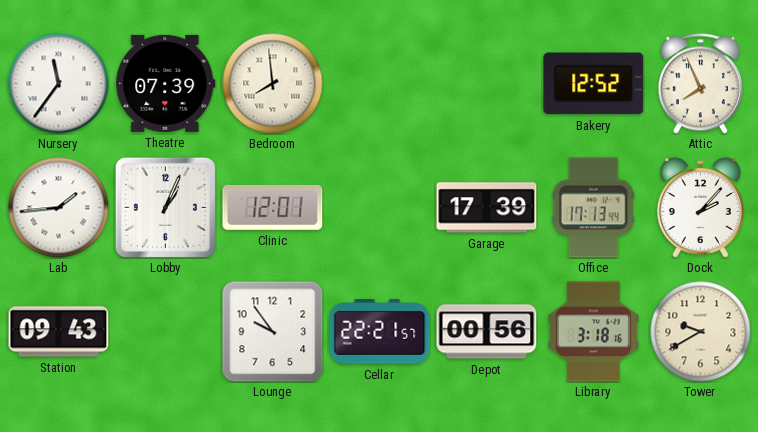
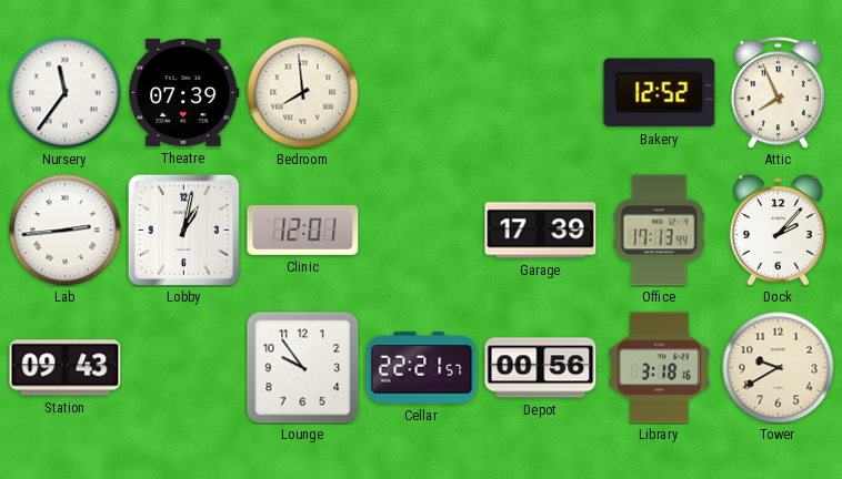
Lab: 1:44 -> 2:44
Lobby: 1:04 -> 1:02
